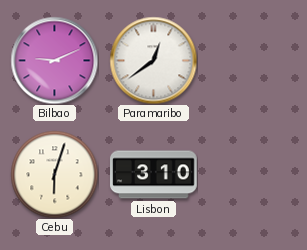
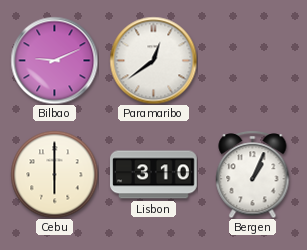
Cebu: 6:03 -> 6:00
Bergen: none -> 1:04
